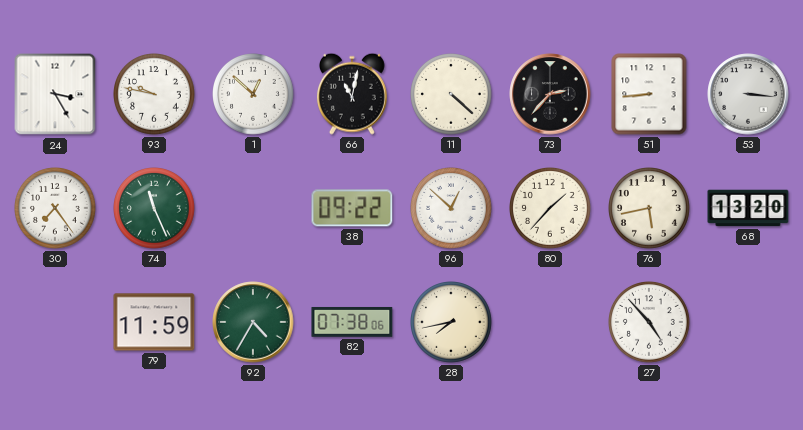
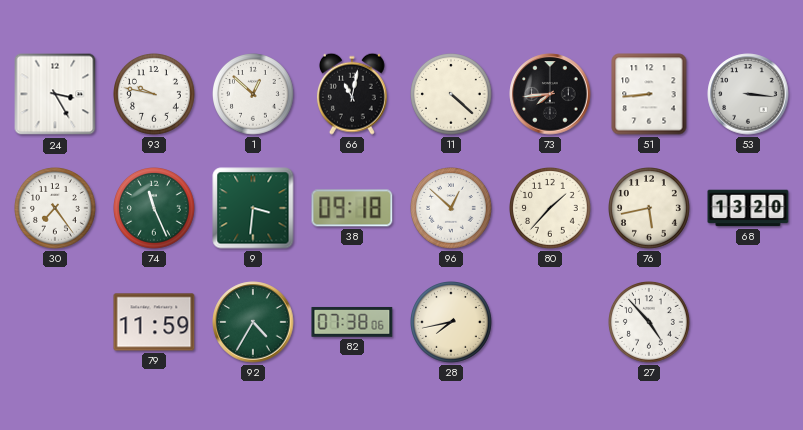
73: 2:37 -> 7:44
9: none -> 3:31
38: 09:22 -> 09:18
